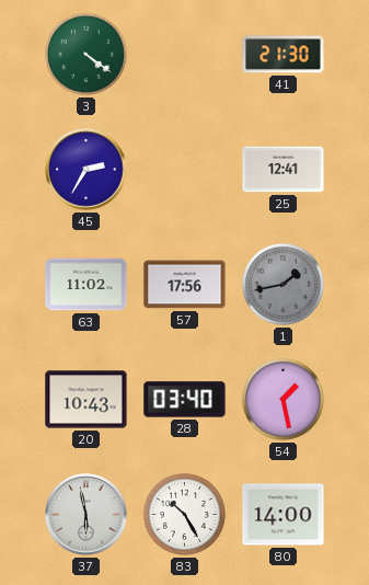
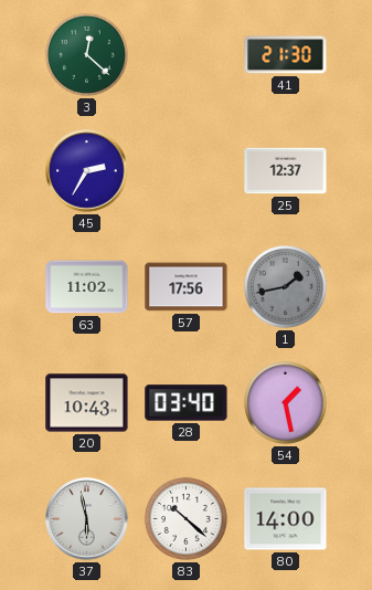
3: 4:21 -> 12:22
25: 12:41 -> 12:37
83: 10:25 -> 10:22
